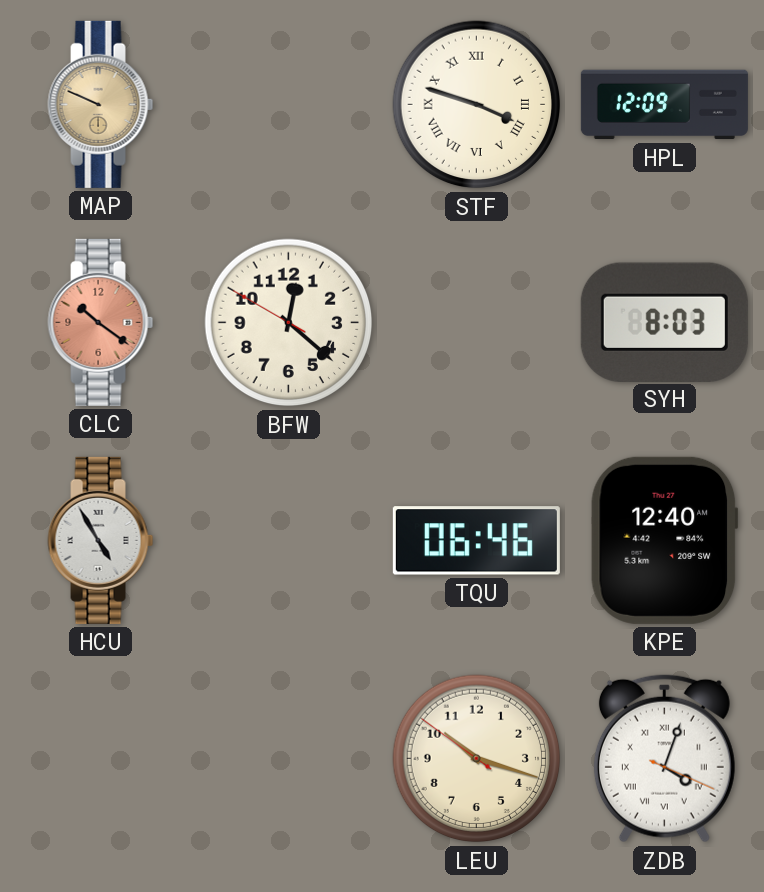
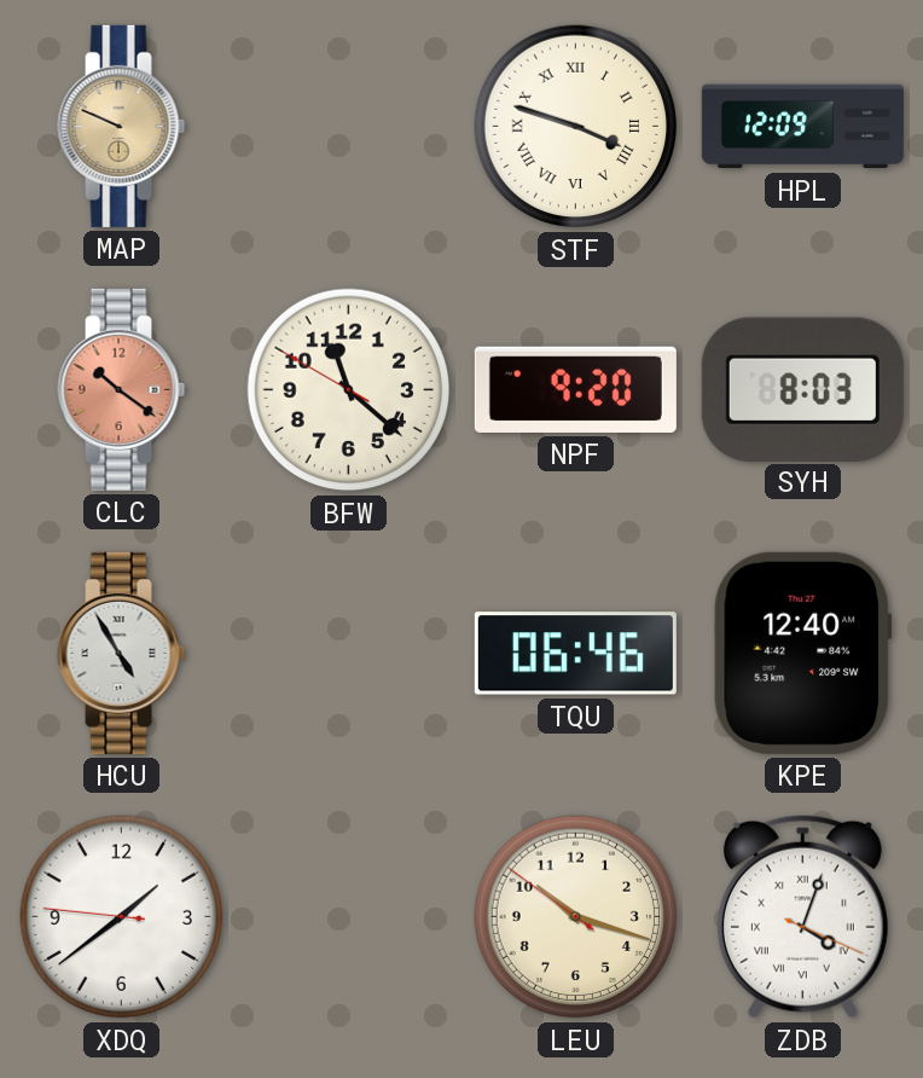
BFW: 12:21 -> 11:21
NPF: none -> 9:20
XDQ: none -> 1:38
